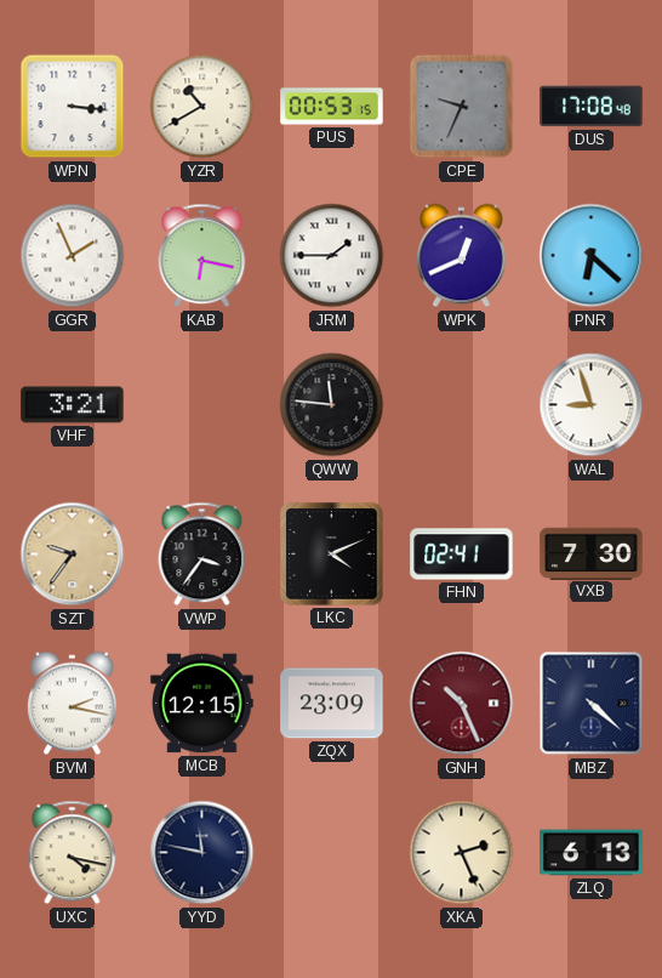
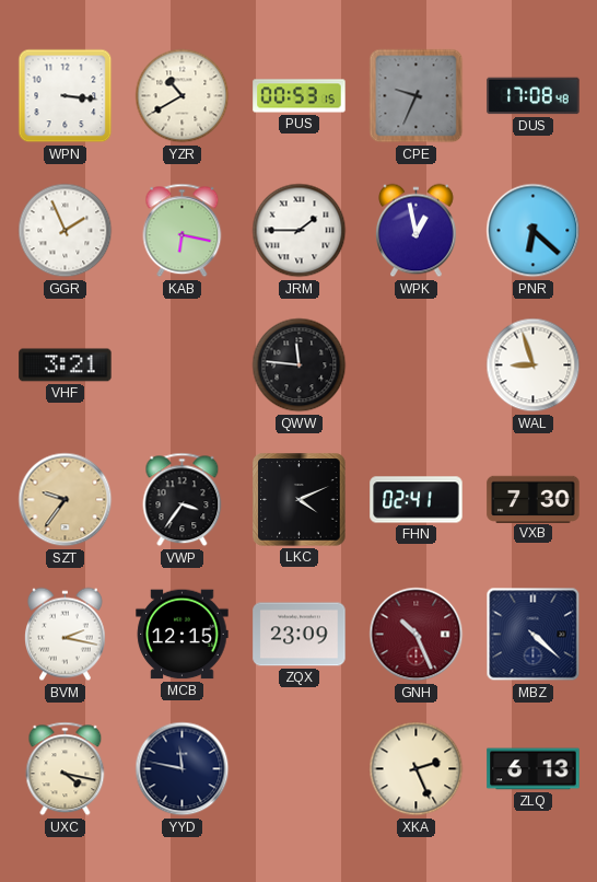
WPK: 12:41 -> 12:58
